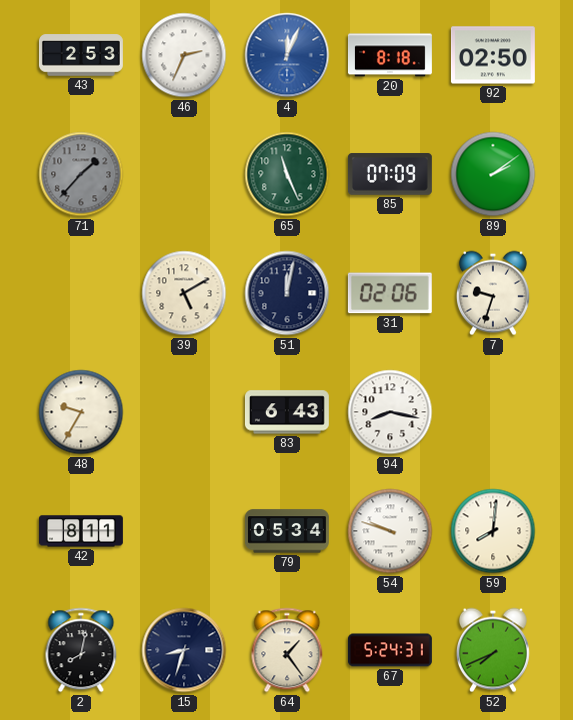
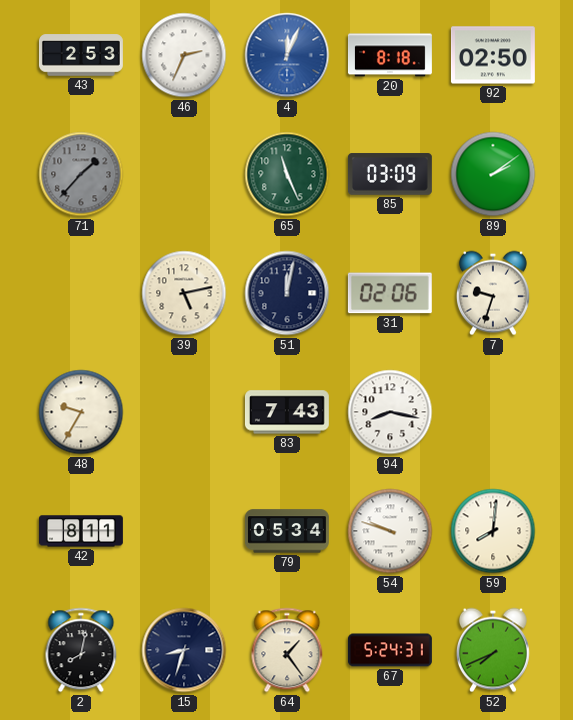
85: 07:09 -> 03:09
39: 5:10 -> 5:13
83: 6:43 -> 7:43
